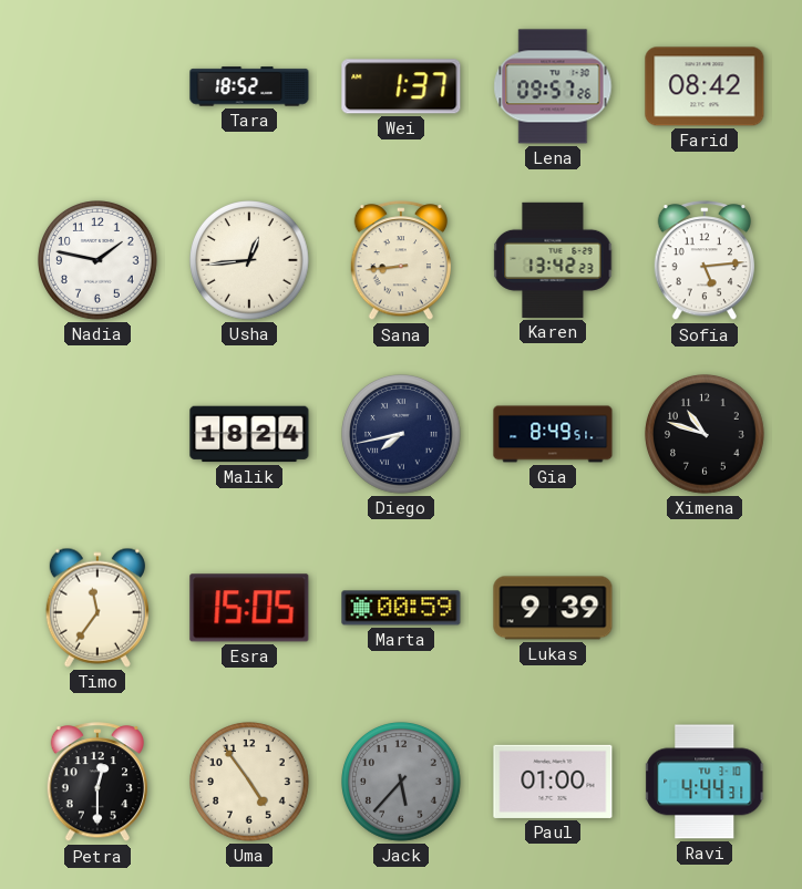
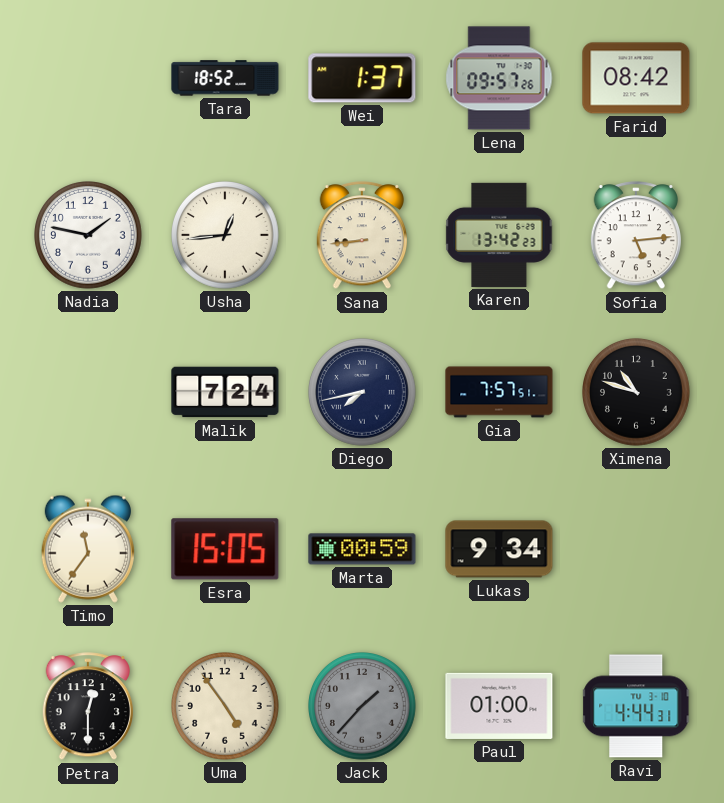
Malik: 18:24 -> 7:24
Gia: 8:49 -> 7:57
Lukas: 9:39 -> 9:34
Jack: 5:37 -> 1:37
